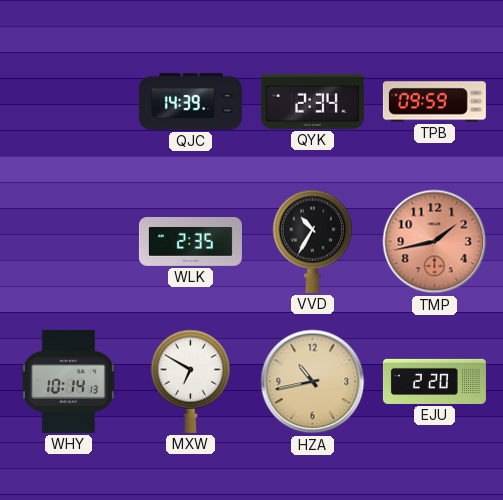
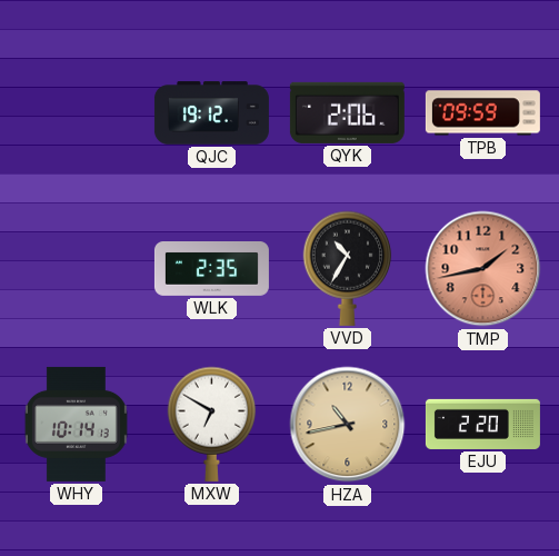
QJC: 14:39 -> 19:12
QYK: 2:34 -> 2:06
